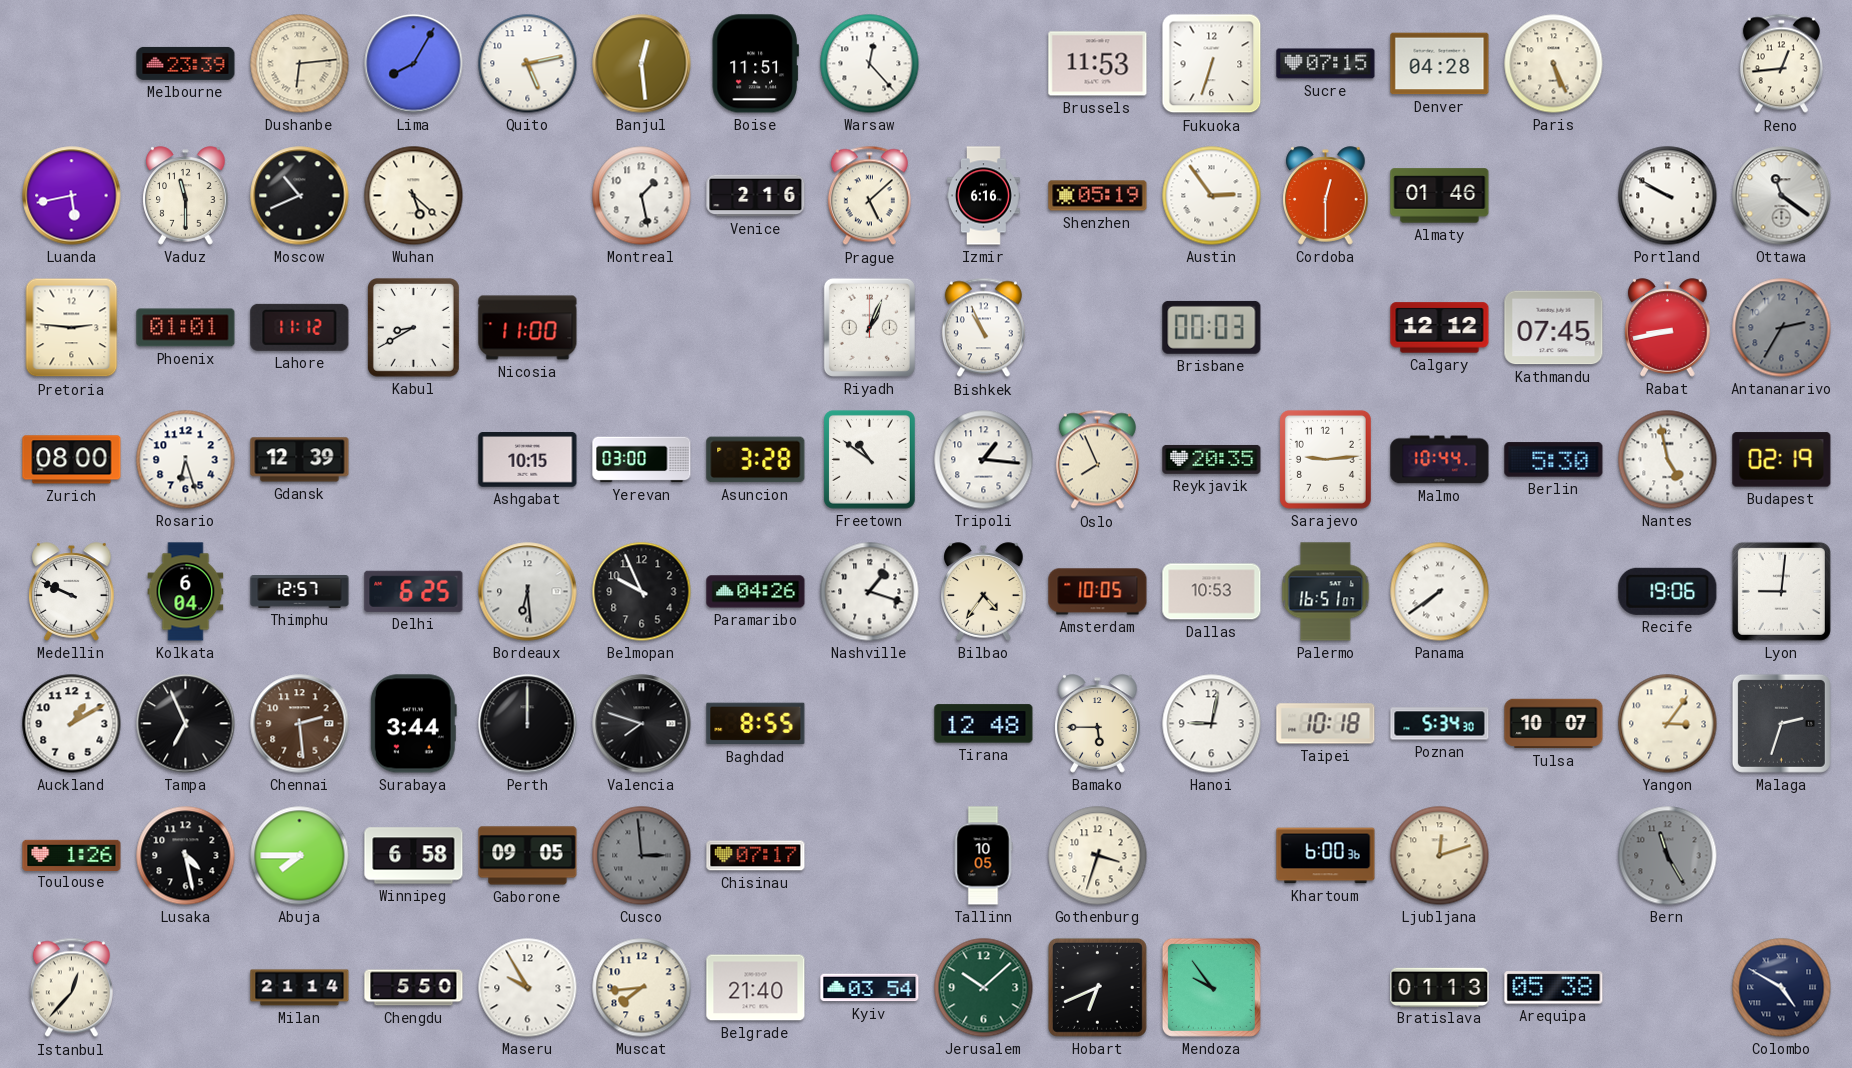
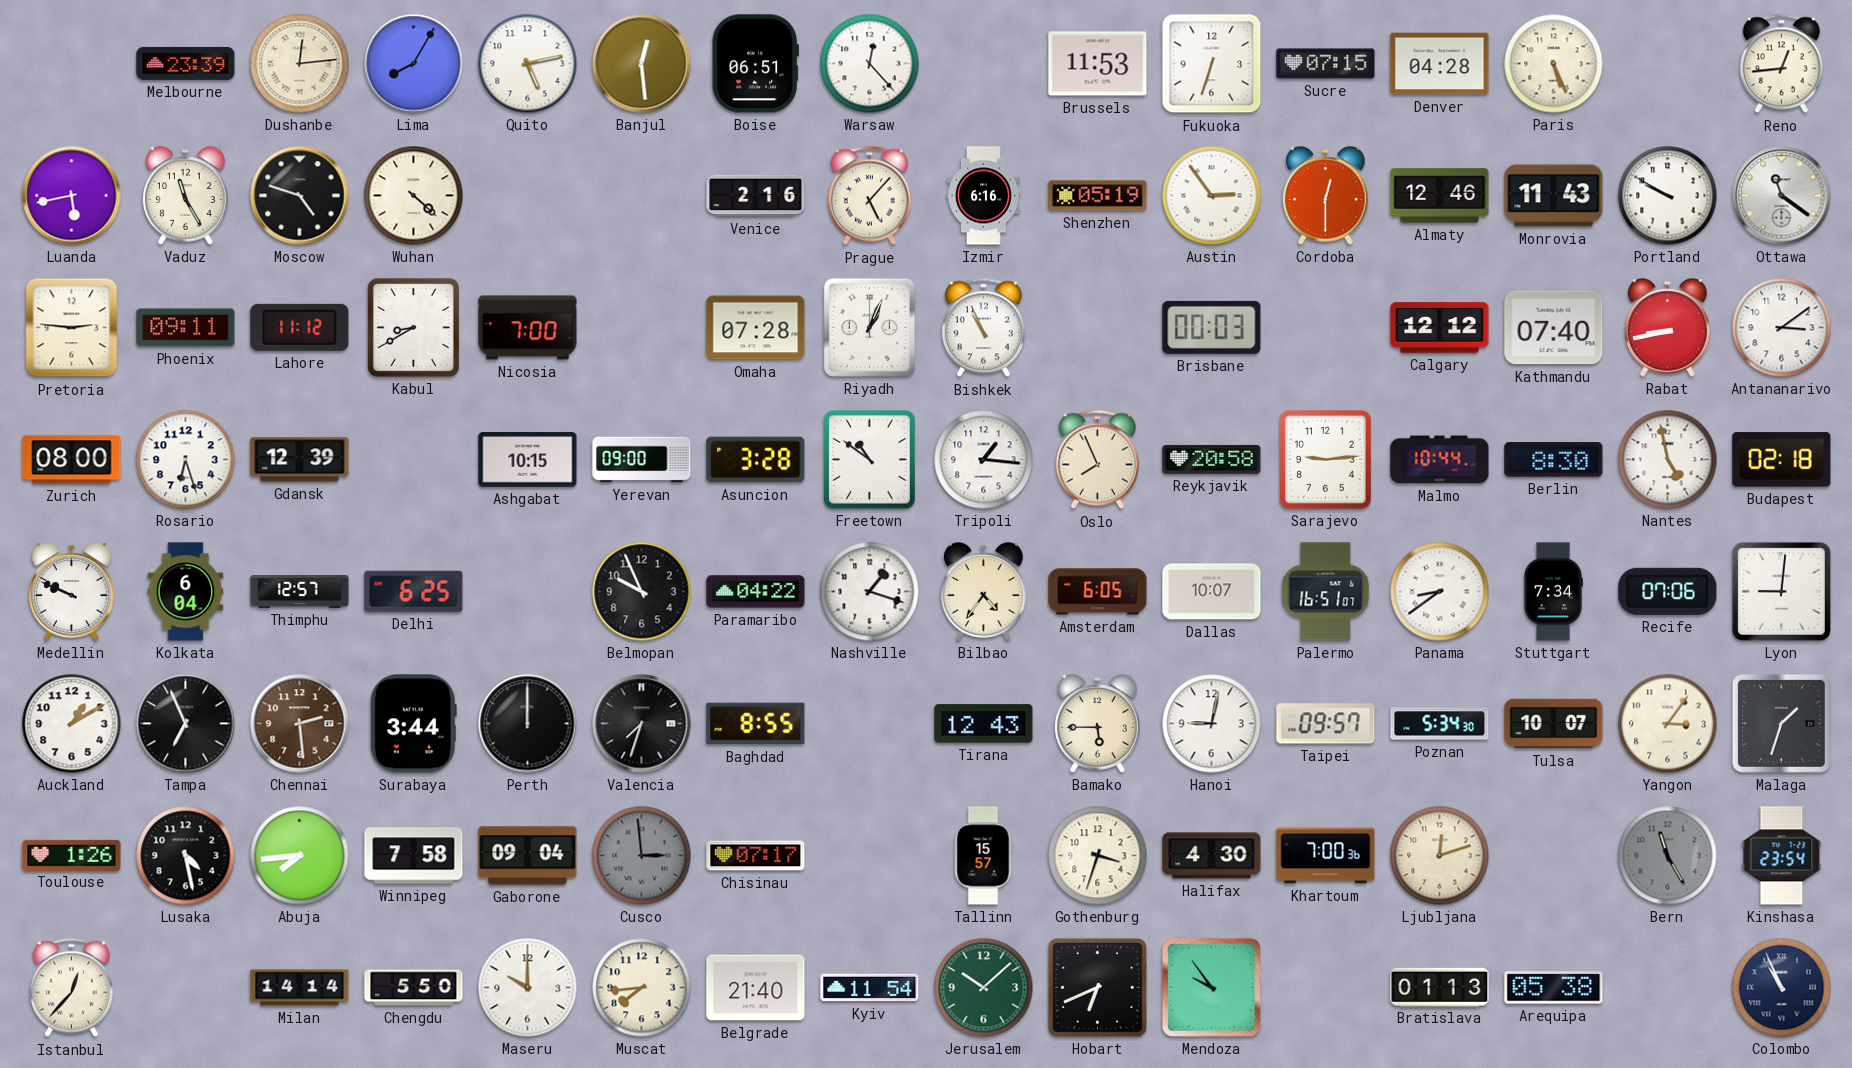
Dushanbe: 6:14 -> 12:14
Boise: 11:51 -> 06:51
Vaduz: 11:30 -> 11:25
Moscow: 10:41 -> 4:48
Wuhan: 5:22 -> 4:22
Montreal: 1:28 -> none
Prague: 5:08 -> 5:07
Almaty: 01:46 -> 12:46
Monrovia: none -> 11:43
Phoenix: 01:01 -> 09:11
Nicosia: 11:00 -> 7:00
Omaha: none -> 07:28
Kathmandu: 07:45 -> 07:40
Antananarivo: 2:35 -> 3:09
Antananarivo dial: grey -> white
Yerevan: 03:00 -> 09:00
Reykjavik: 20:35 -> 20:58
Berlin: 5:30 -> 8:30
Budapest: 02:19 -> 02:18
Bordeaux: 6:29 -> none
Paramaribo: 04:26 -> 04:22
Amsterdam: 10:05 -> 6:05
Dallas: 10:53 -> 10:07
Panama: 7:39 -> 8:39
Stuttgart: none -> 7:34
Recife: 19:06 -> 07:06
Valencia: 7:48 -> 7:33
Tirana: 12:48 -> 12:43
Taipei: 10:18 -> 09:57
Malaga: 2:33 -> 1:33
Abuja: 7:45 -> 7:44
Winnipeg: 6:58 -> 7:58
Gaborone: 09:05 -> 09:04
Tallinn: 10:05 -> 15:57
Halifax: none -> 4:30
Khartoum: 6:00 -> 7:00
Kinshasa: none -> 23:54
Milan: 21:14 -> 14:14
Maseru: 9:55 -> 10:00
Kyiv: 03:54 -> 11:54
Colombo: 4:50 -> 10:56
